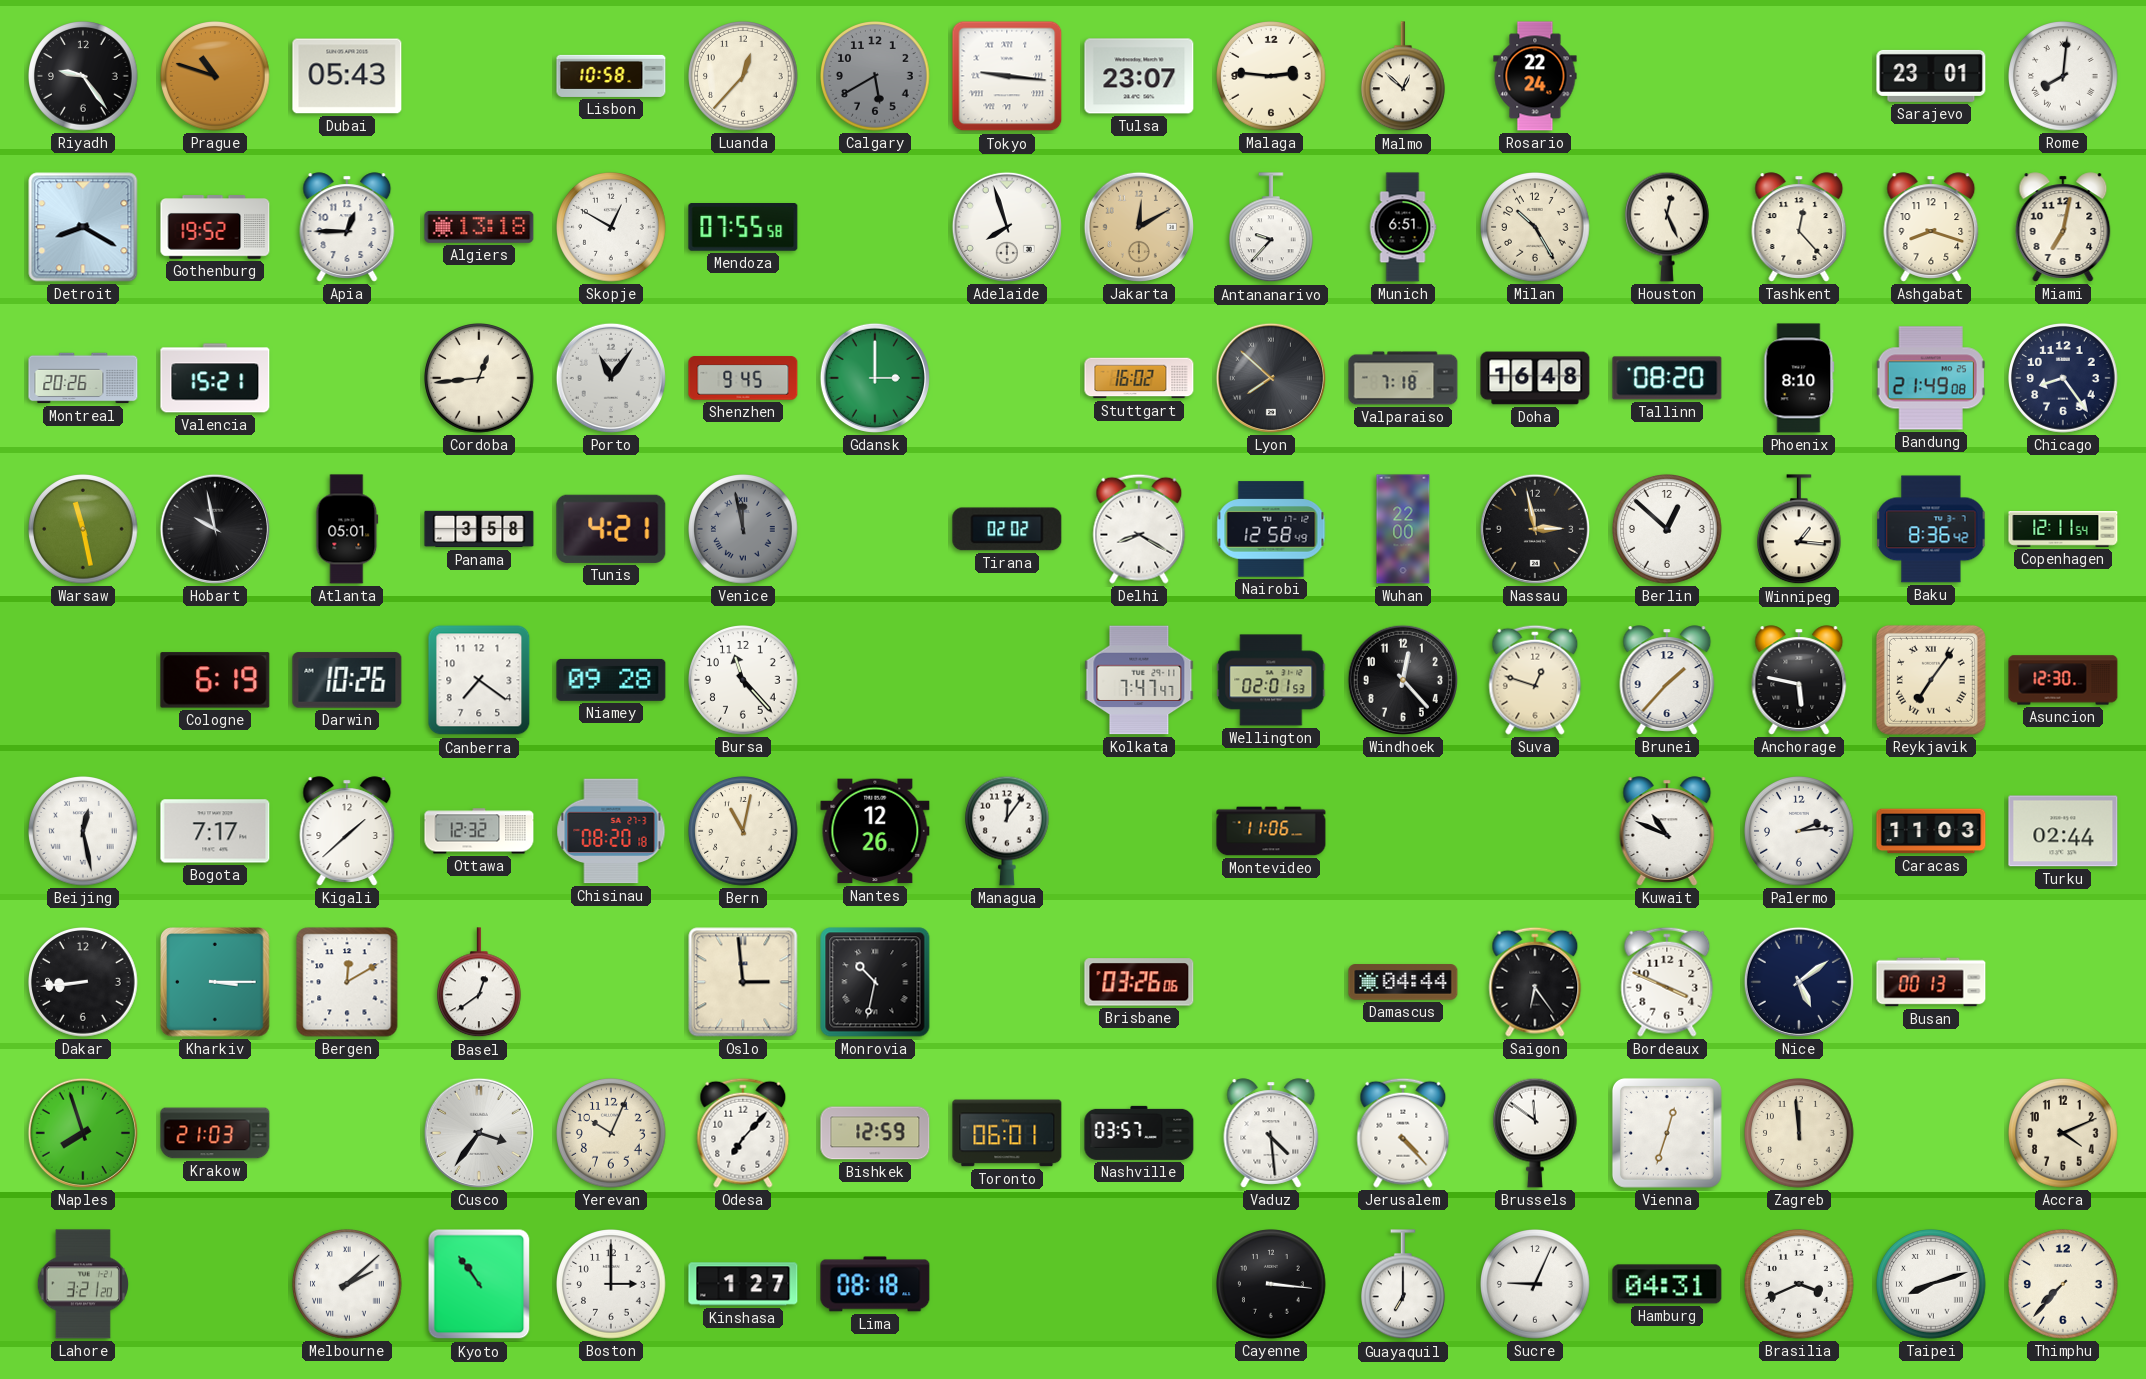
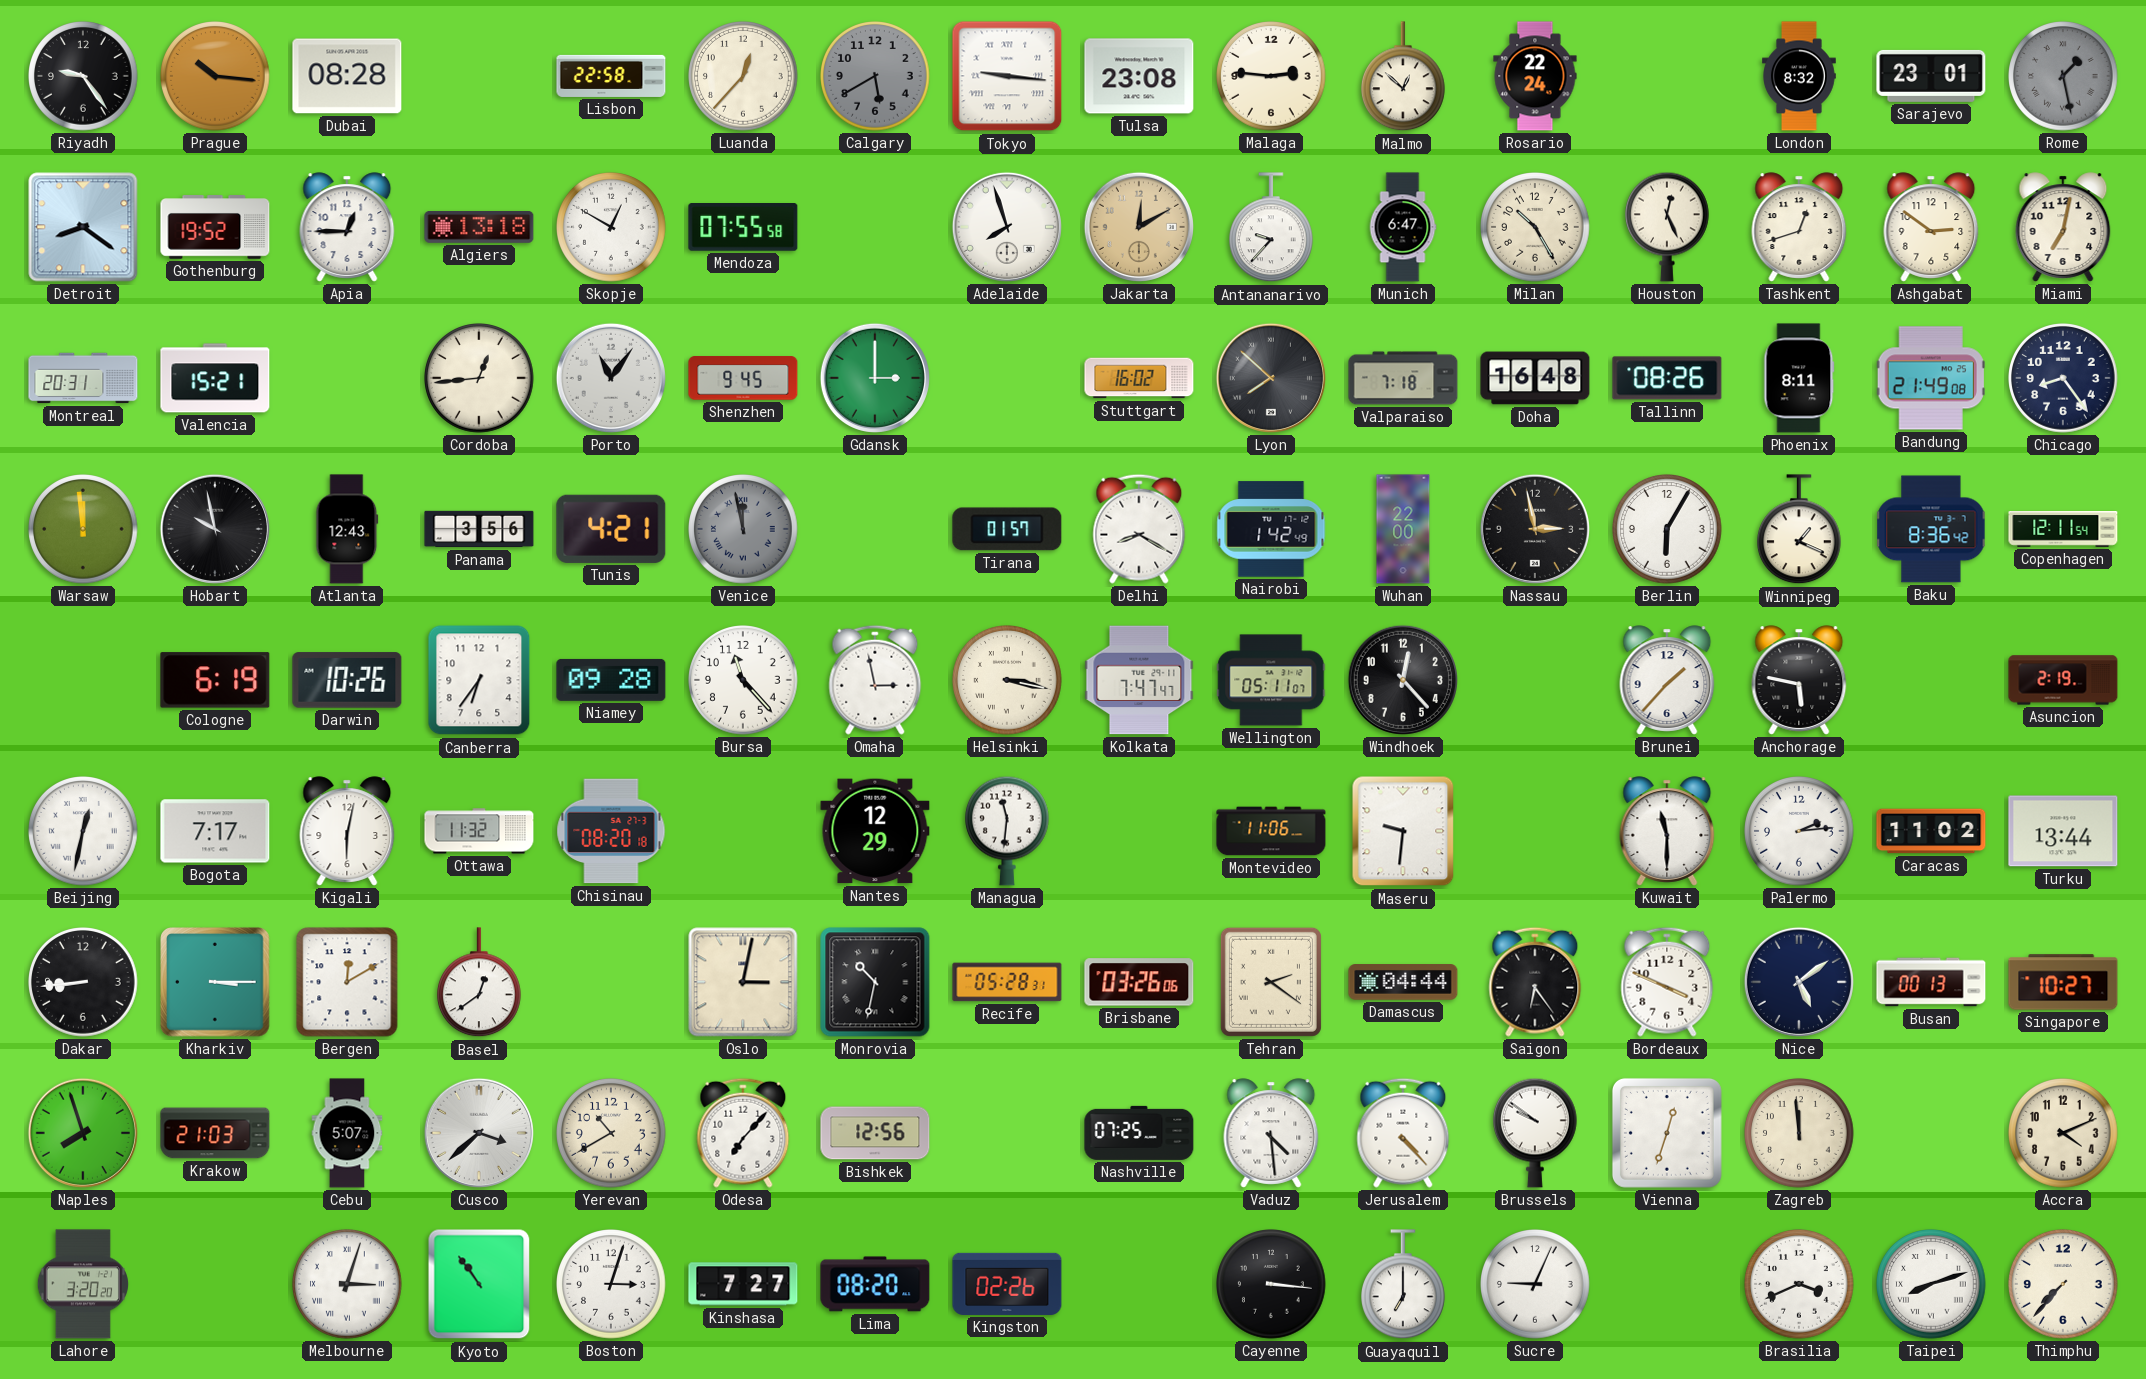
Prague: 10:48 -> 10:16
Dubai: 05:43 -> 08:28
Lisbon: 10:58 -> 22:58
Tulsa: 23:07 -> 23:08
London: none -> 8:32
Rome: 8:01 -> 1:28
Rome dial: white -> grey
Detroit: 8:20 -> 8:21
Munich: 6:51 -> 6:47
Tashkent: 12:23 -> 12:42
Ashgabat: 8:18 -> 2:51
Montreal: 20:26 -> 20:31
Tallinn: 08:20 -> 08:26
Phoenix: 8:10 -> 8:11
Warsaw: 11:28 -> 11:59
Atlanta: 05:01 -> 12:43
Panama: 3:58 -> 3:56
Tirana: 02:02 -> 01:57
Nairobi: 12:58 -> 1:42
Berlin: 12:52 -> 6:05
Winnipeg: 1:16 -> 1:19
Canberra: 7:21 -> 6:36
Omaha: none -> 2:58
Helsinki: none -> 3:17
Wellington: 02:01 -> 05:11
Suva: 12:48 -> none
Reykjavik: 7:06 -> none
Asuncion: 12:30 -> 2:19
Beijing: 12:28 -> 12:32
Kigali: 1:38 -> 6:02
Ottawa: 12:32 -> 11:32
Bern: 11:02 -> none
Nantes: 12:26 -> 12:29
Managua: 12:06 -> 11:31
Maseru: none -> 9:31
Kuwait: 10:49 -> 11:30
Caracas: 11:03 -> 11:02
Turku: 02:44 -> 13:44
Oslo: 2:59 -> 3:02
Recife: none -> 05:28
Tehran: none -> 2:21
Singapore: none -> 10:27
Cebu: none -> 5:07
Cusco: 3:36 -> 3:38
Yerevan: 10:04 -> 10:40
Bishkek: 12:59 -> 12:56
Toronto: 06:01 -> none
Nashville: 03:57 -> 07:25
Brussels: 11:51 -> 9:51
Lahore: 3:21 -> 3:20
Melbourne: 2:08 -> 3:03
Boston: 3:00 -> 3:03
Kinshasa: 1:27 -> 7:27
Lima: 08:18 -> 08:20
Kingston: none -> 02:26
Hamburg: 04:31 -> none
